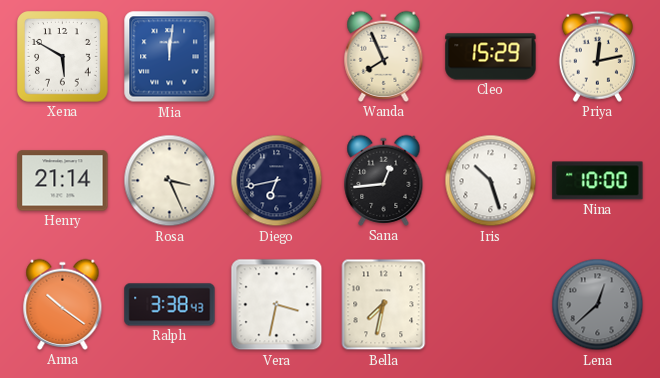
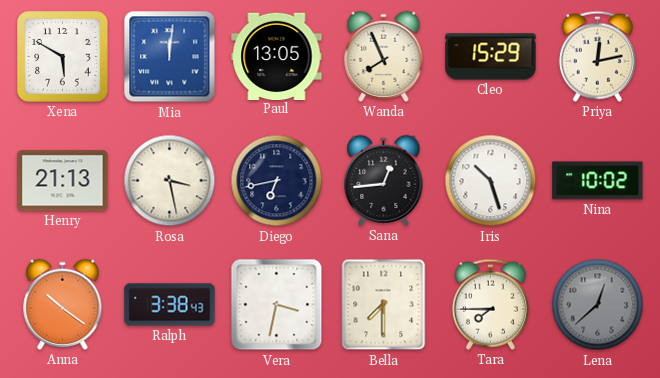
Paul: none -> 13:05
Henry: 21:14 -> 21:13
Rosa: 3:26 -> 3:28
Nina: 10:00 -> 10:02
Bella: 7:32 -> 7:30
Tara: none -> 7:45
